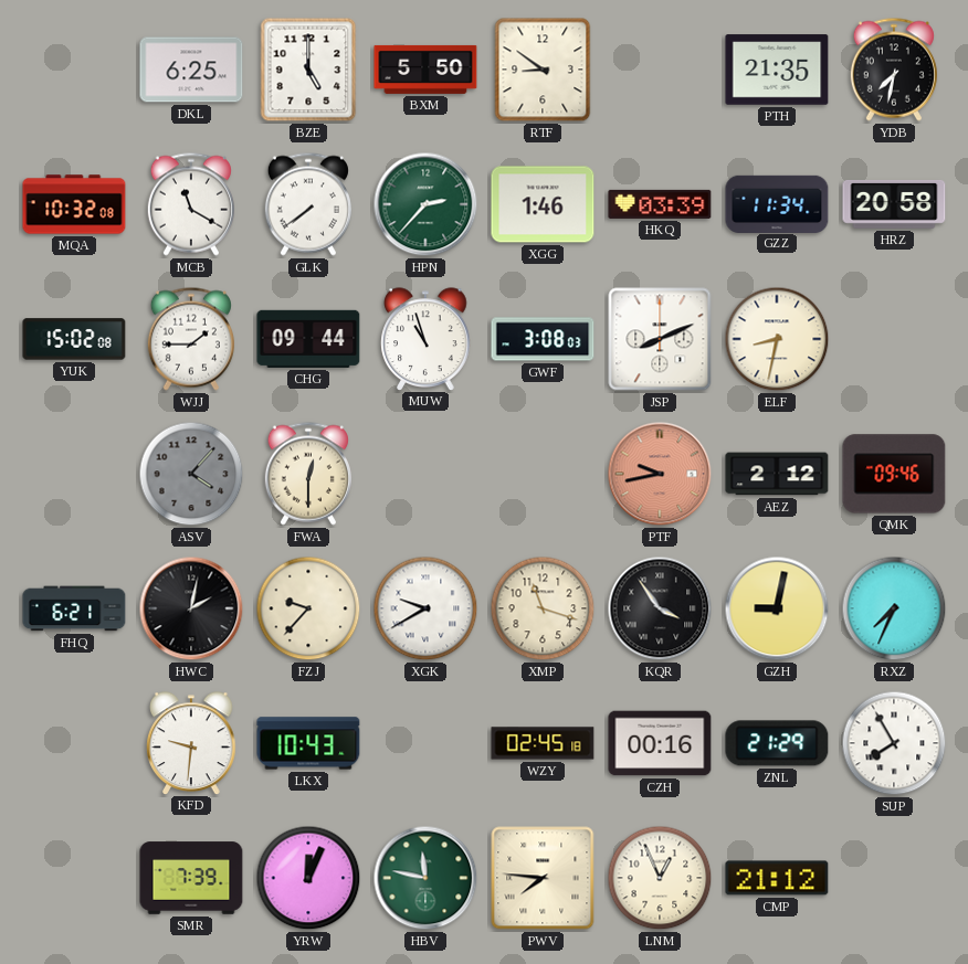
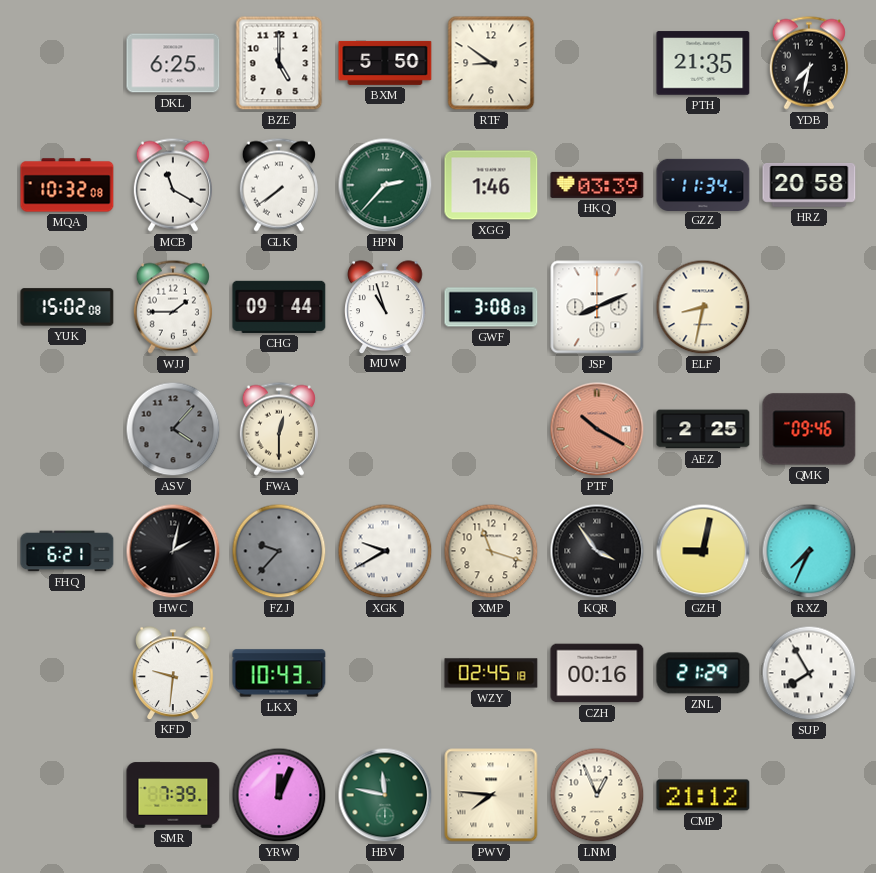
PTF: 9:43 -> 10:20
AEZ: 2:12 -> 2:25
FZJ dial: cream -> grey
